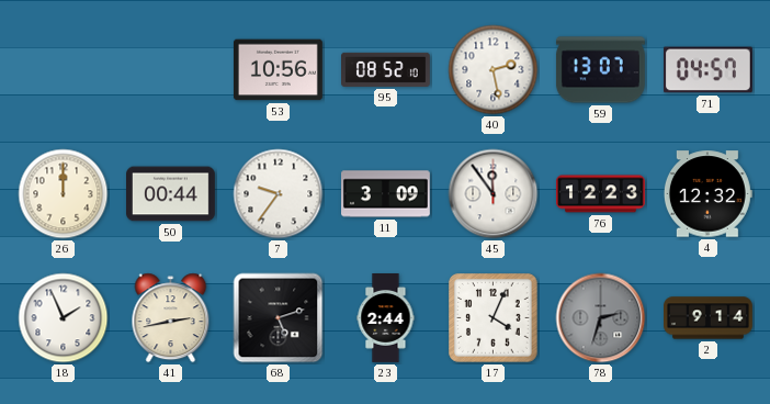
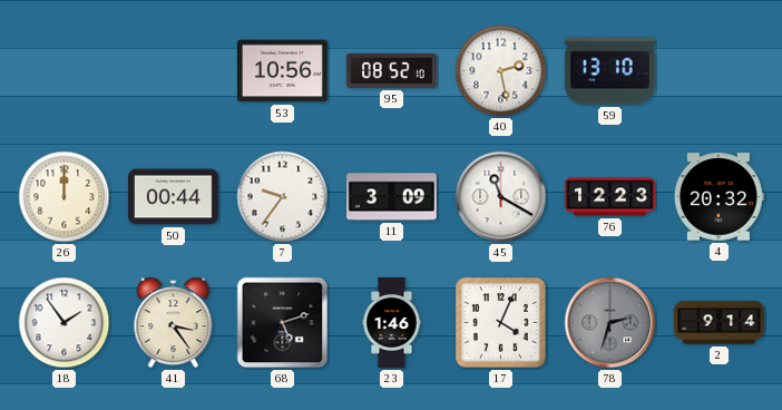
59: 13:07 -> 13:10
71: 04:57 -> none
45: 11:54 -> 11:20
4: 12:32 -> 20:32
18: 1:56 -> 1:54
41: 2:43 -> 3:24
23: 2:44 -> 1:46
